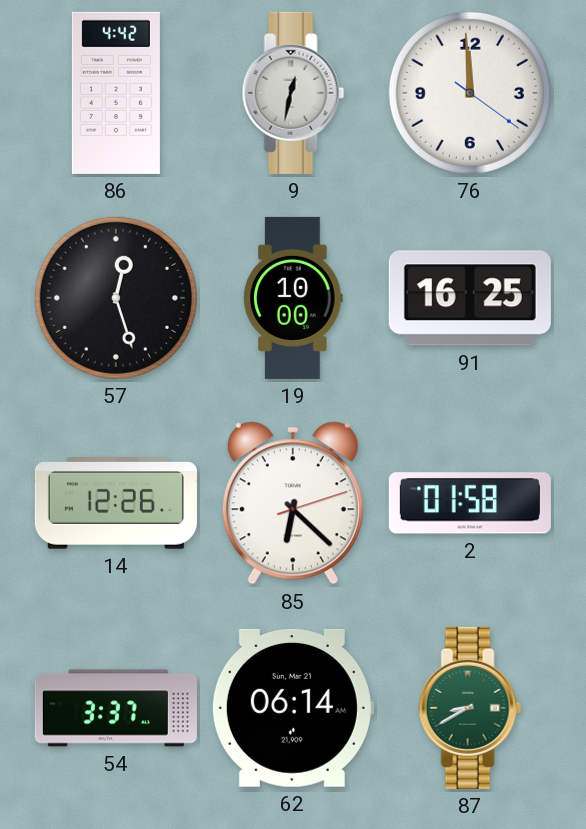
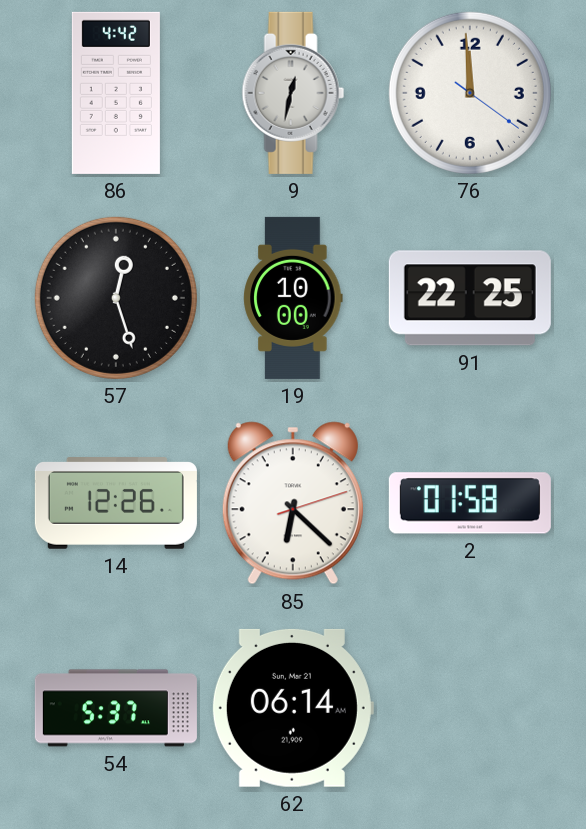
91: 16:25 -> 22:25
54: 3:37 -> 5:37
87: 8:40 -> none
